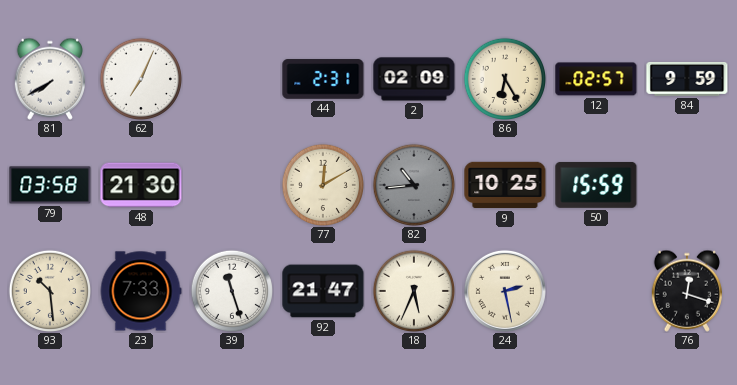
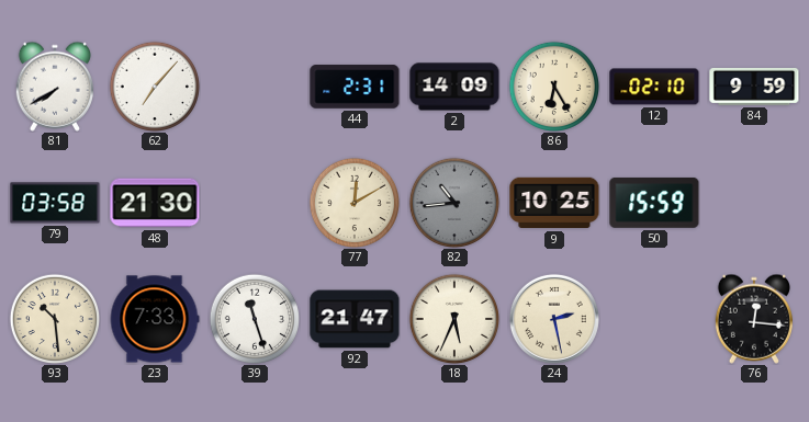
62: 7:04 -> 7:07
2: 02:09 -> 14:09
12: 02:57 -> 02:10
76: 12:18 -> 12:16
